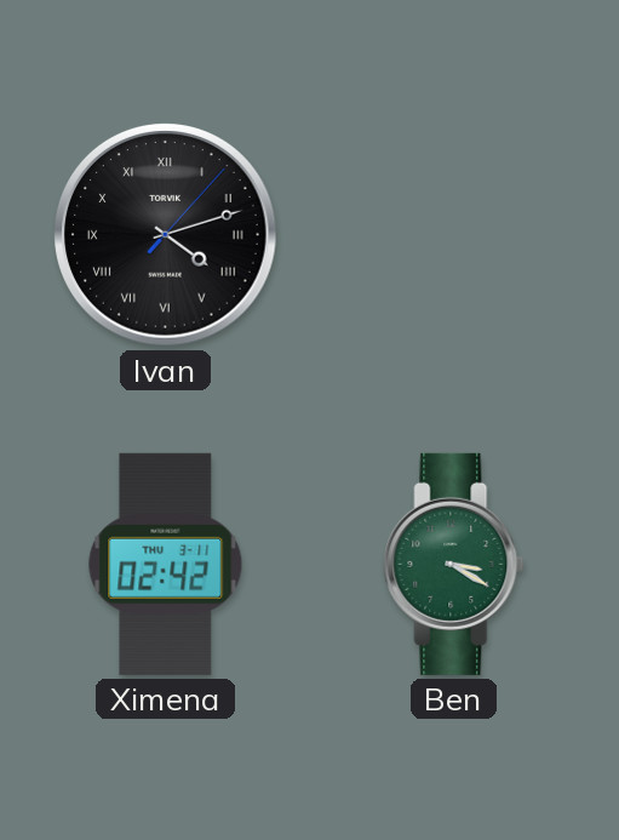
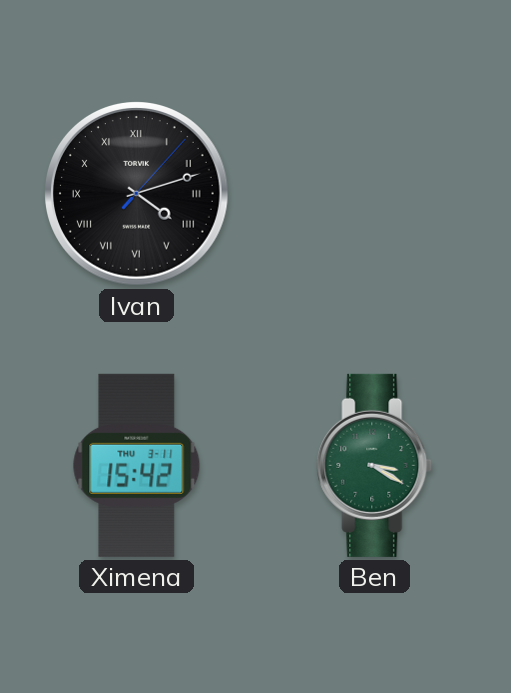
Ximena: 02:42 -> 15:42
